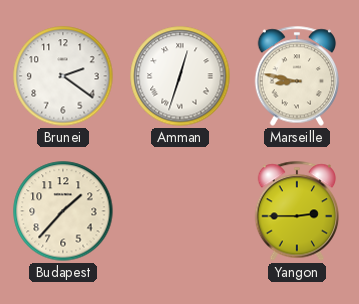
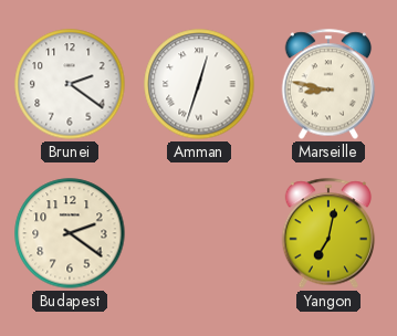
Budapest: 1:37 -> 2:21
Yangon: 2:45 -> 7:02
